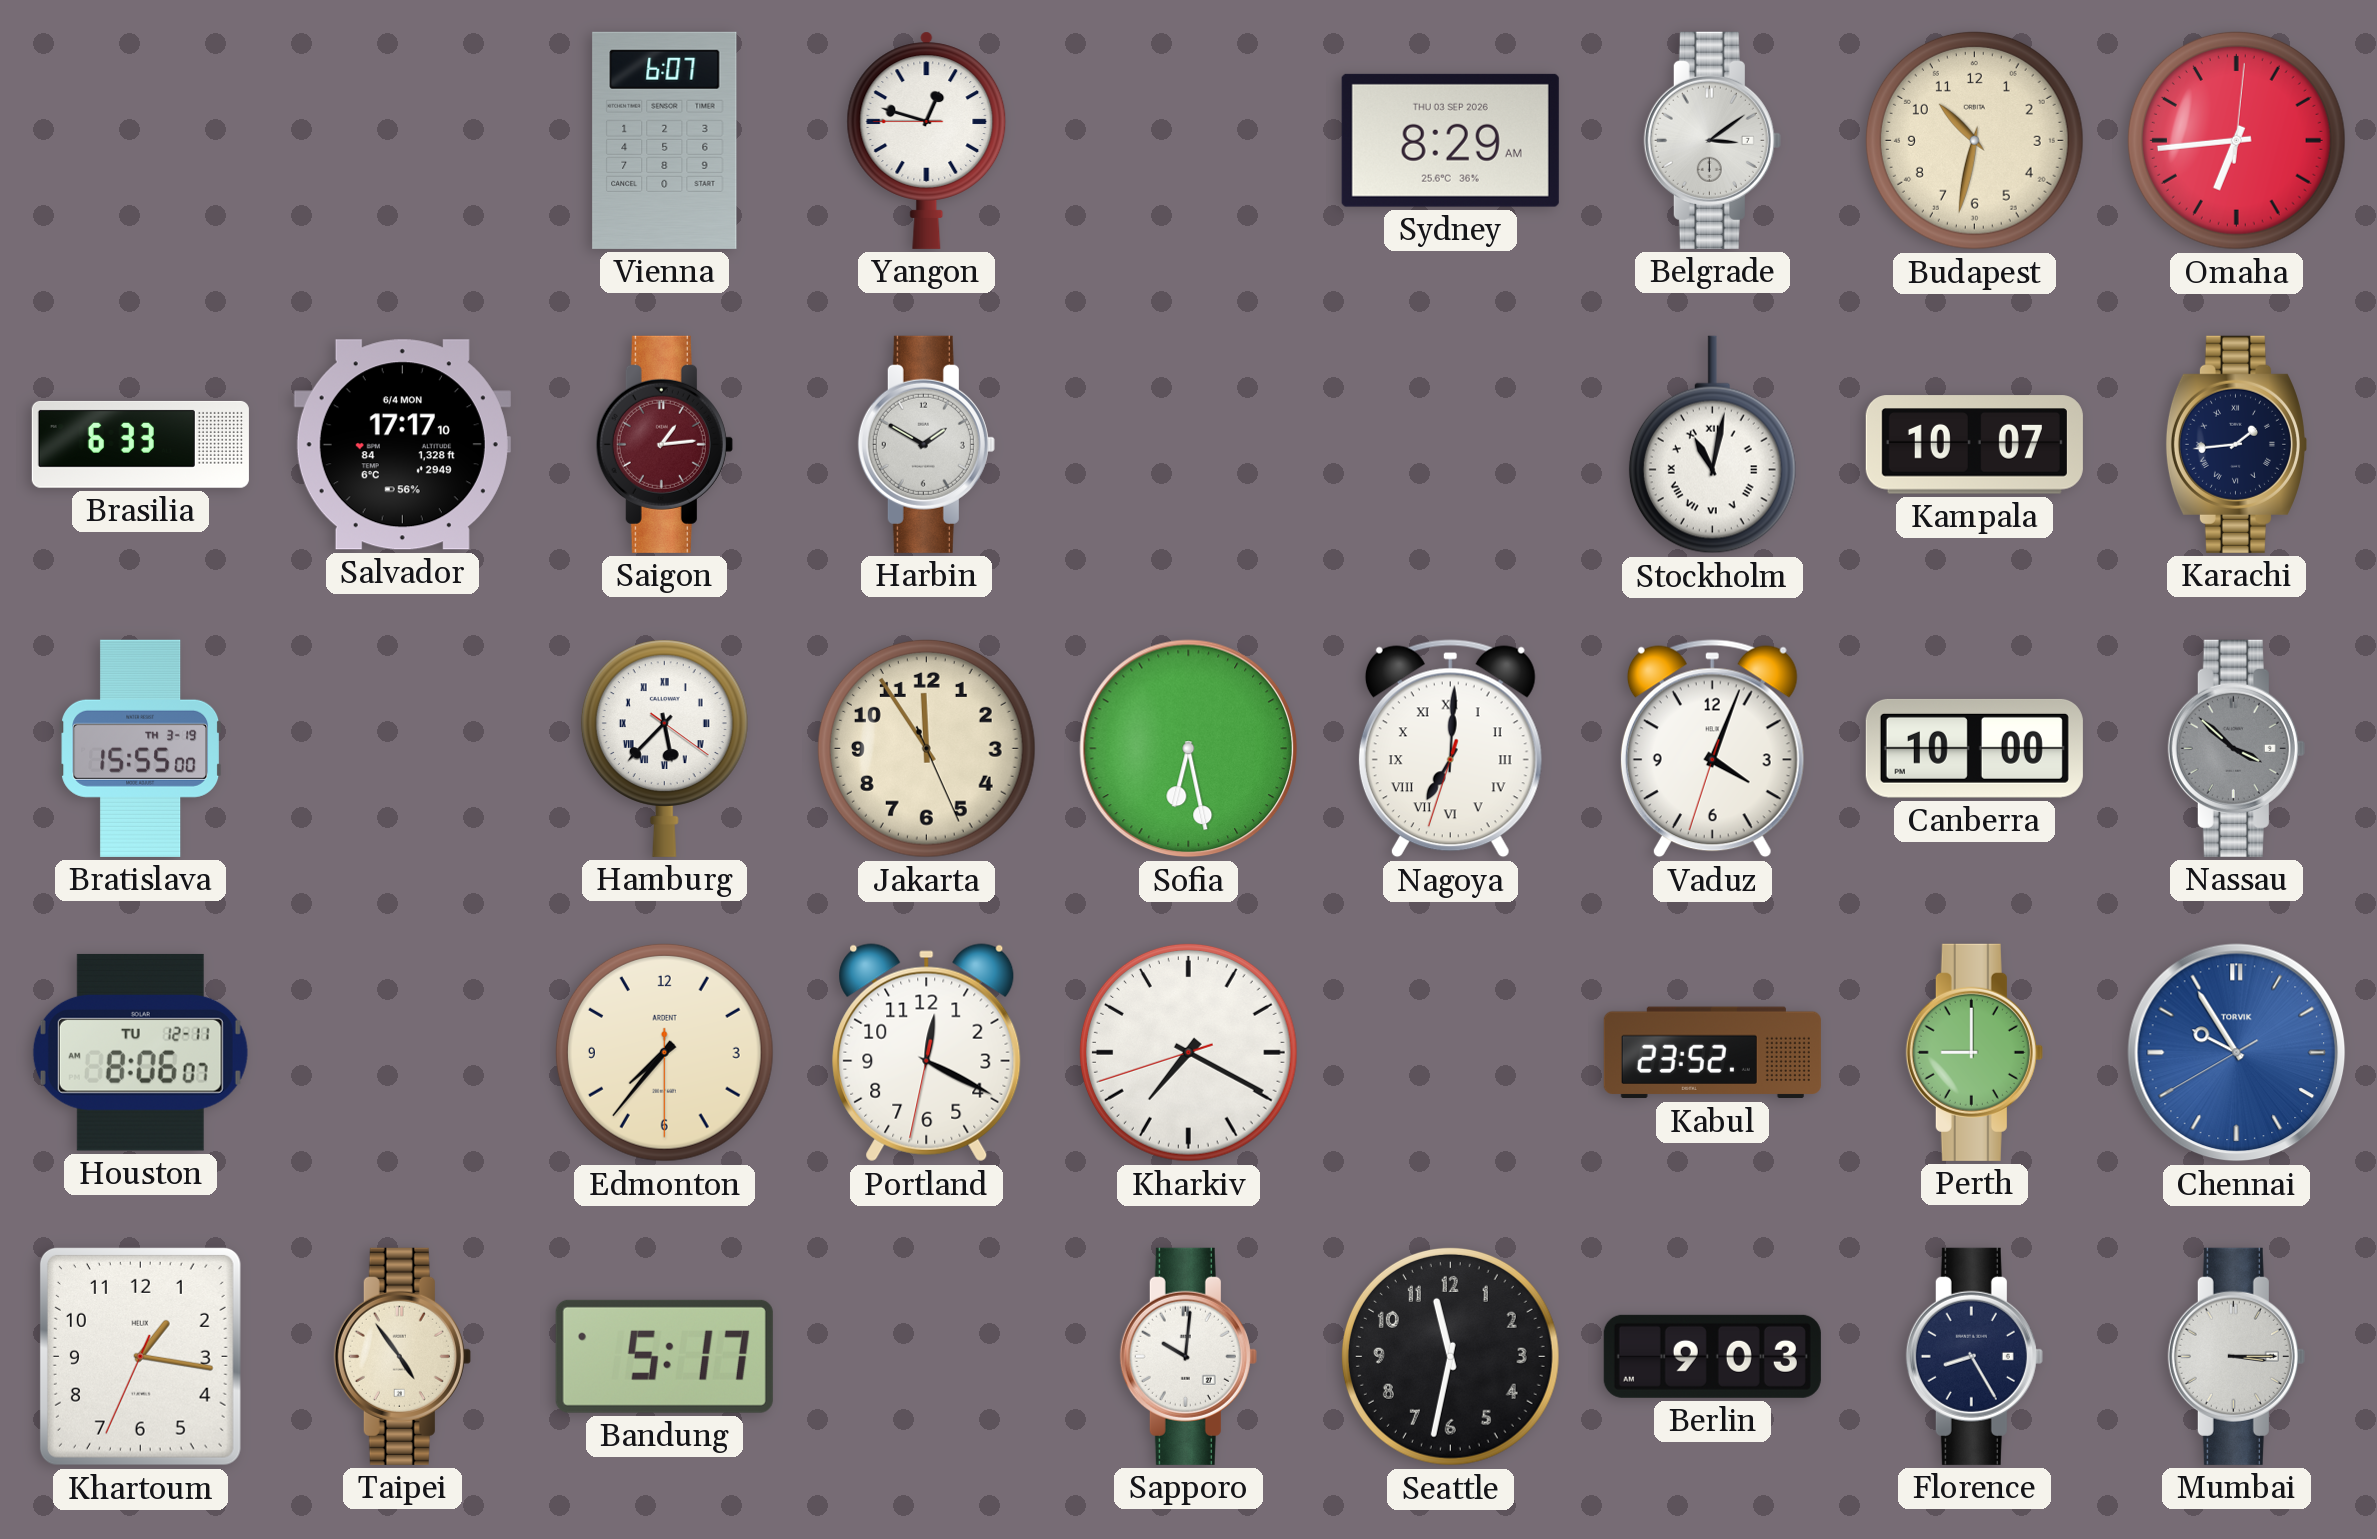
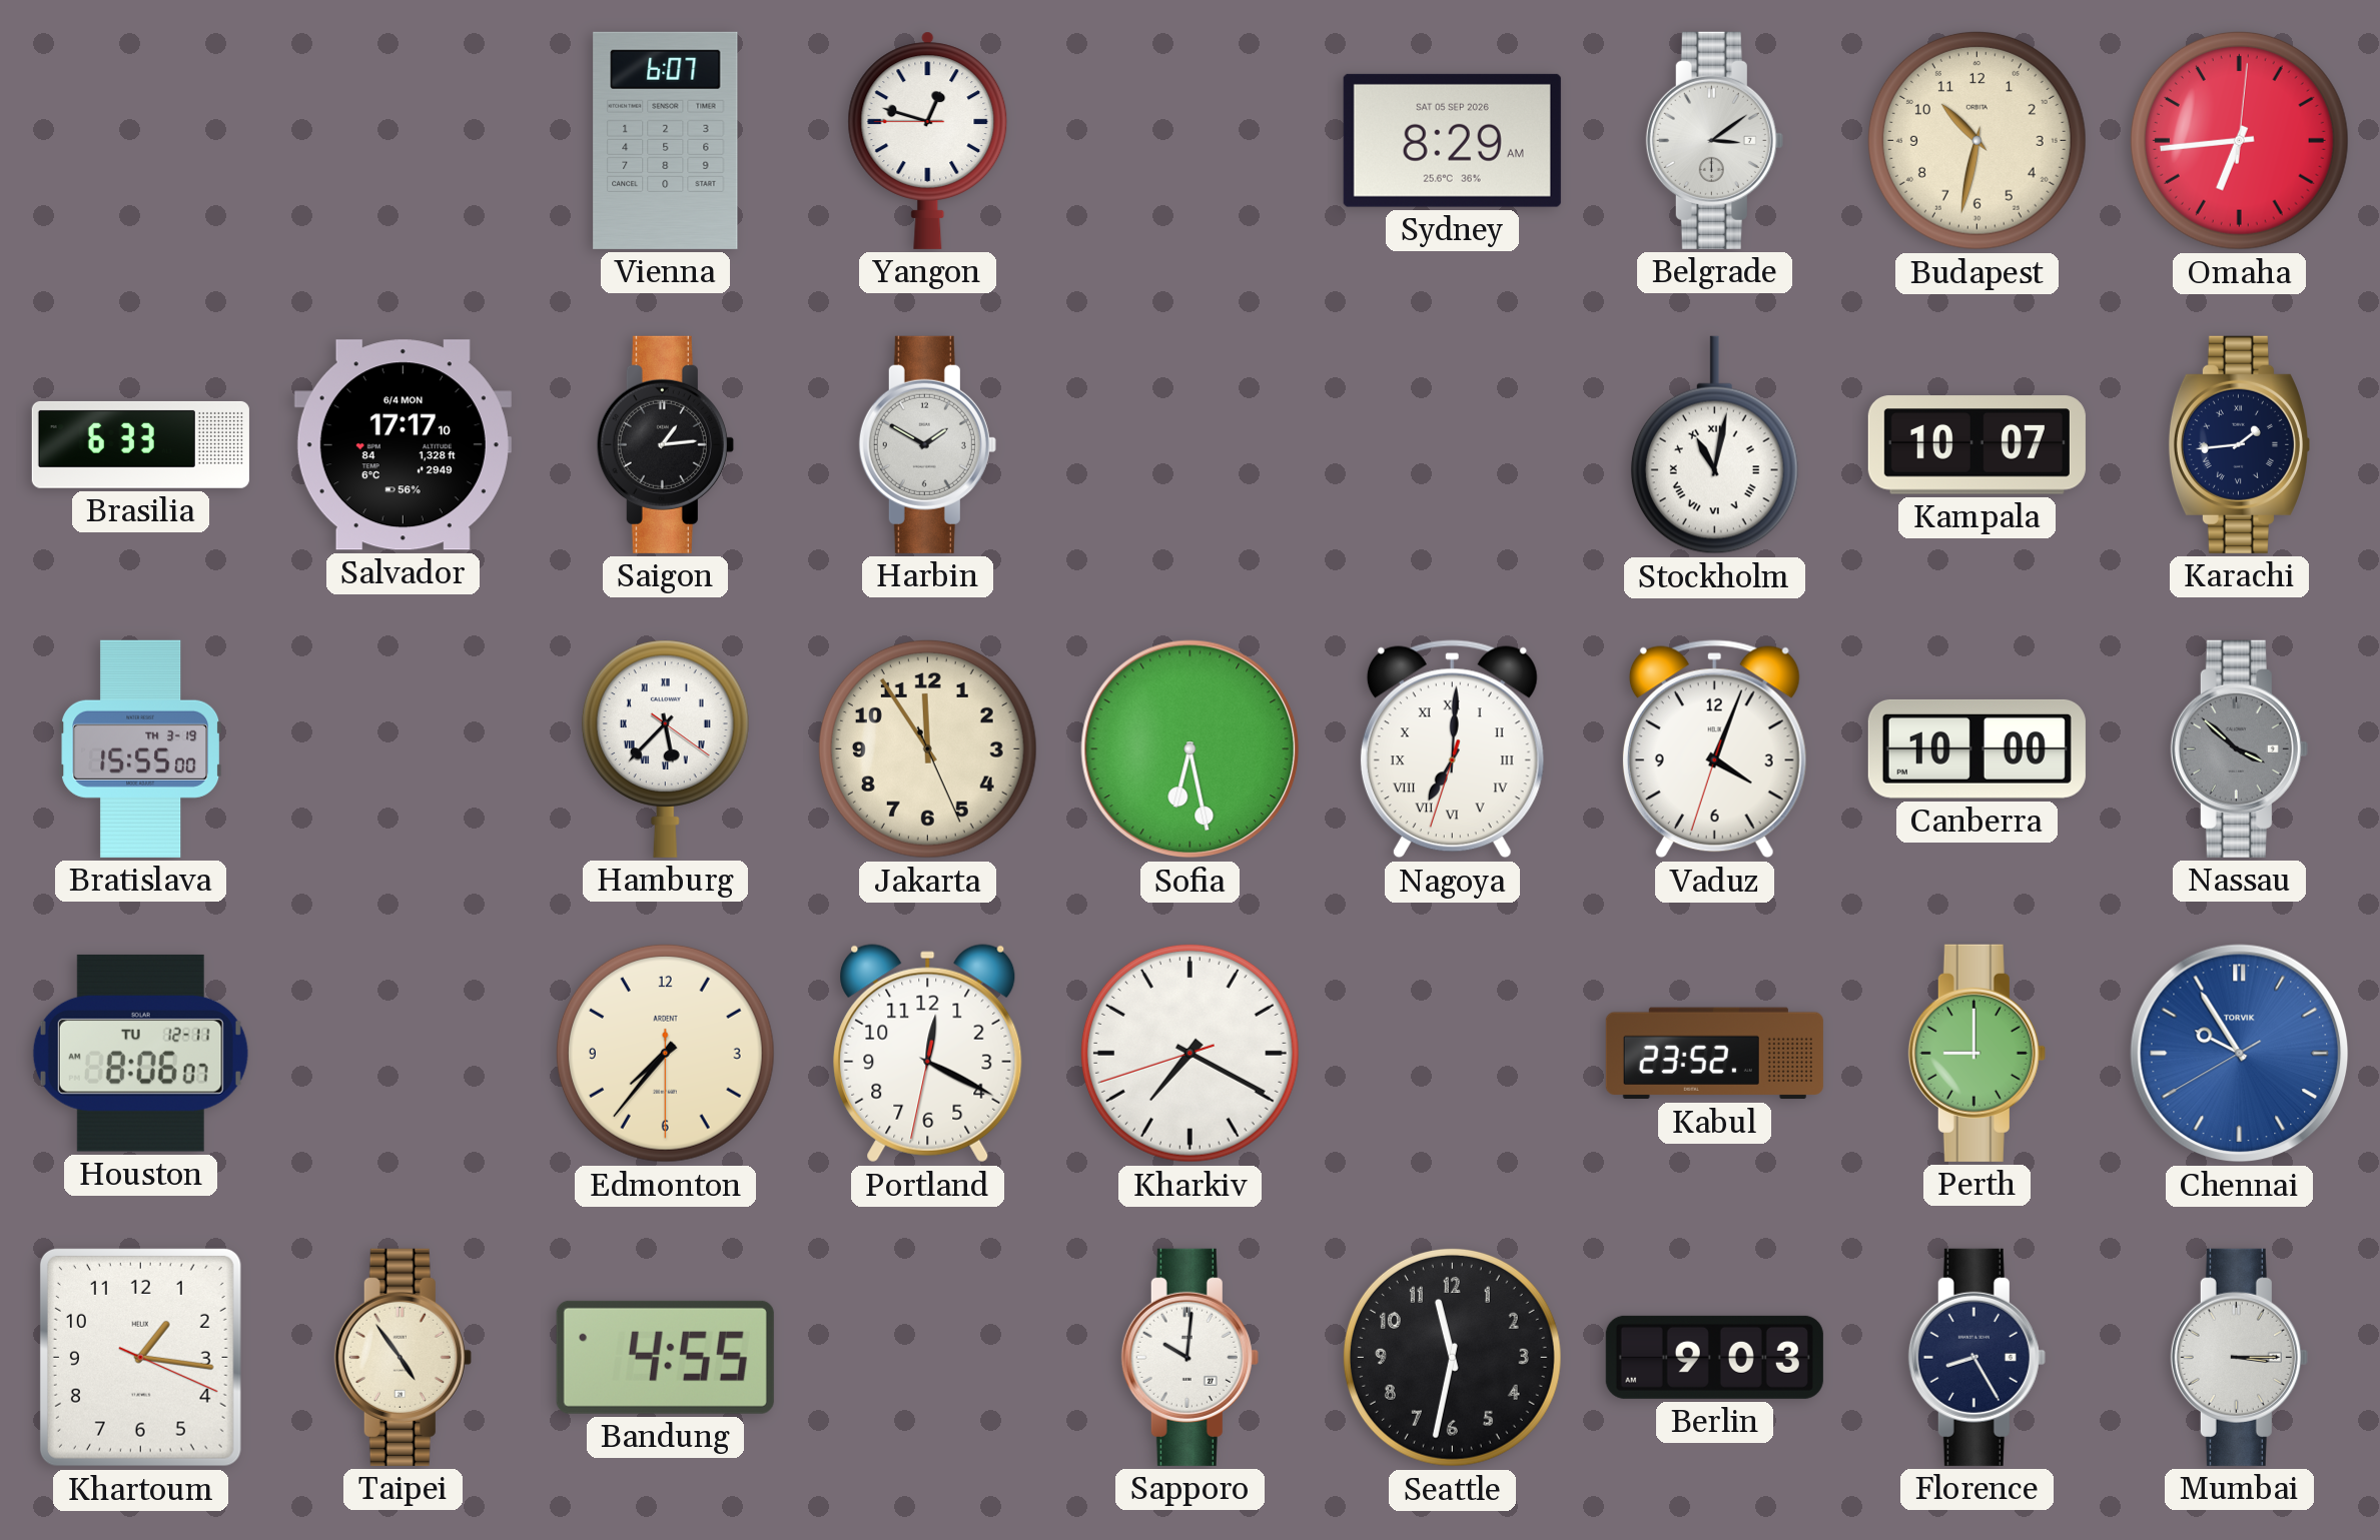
Sydney date: THU 03 SEP 2026 -> SAT 05 SEP 2026
Saigon dial: burgundy -> black
Khartoum: 1:16:34 -> 1:16:19
Bandung: 5:17 -> 4:55
